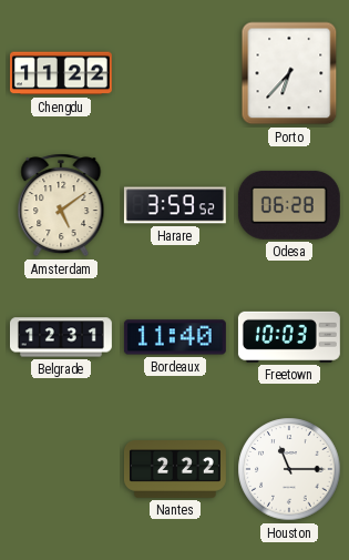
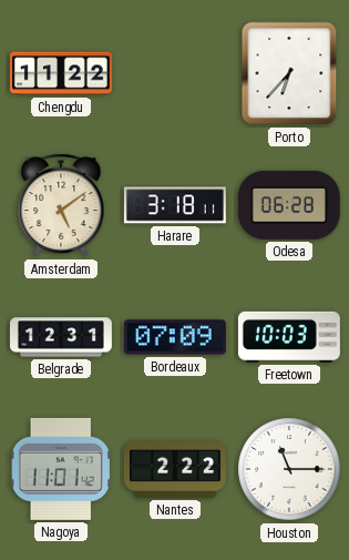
Harare: 3:59 -> 3:18
Bordeaux: 11:40 -> 07:09
Nagoya: none -> 11:01
